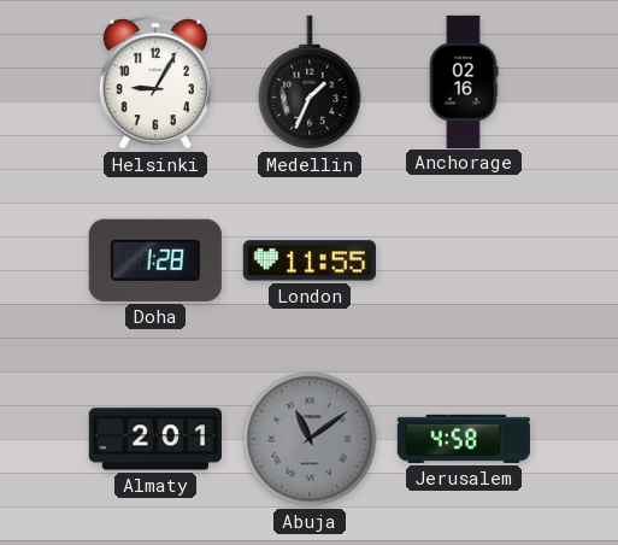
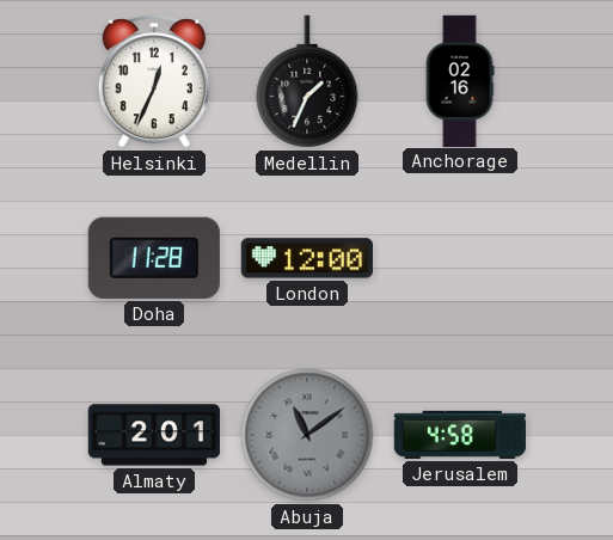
Helsinki: 9:05 -> 12:34
Doha: 1:28 -> 11:28
London: 11:55 -> 12:00
